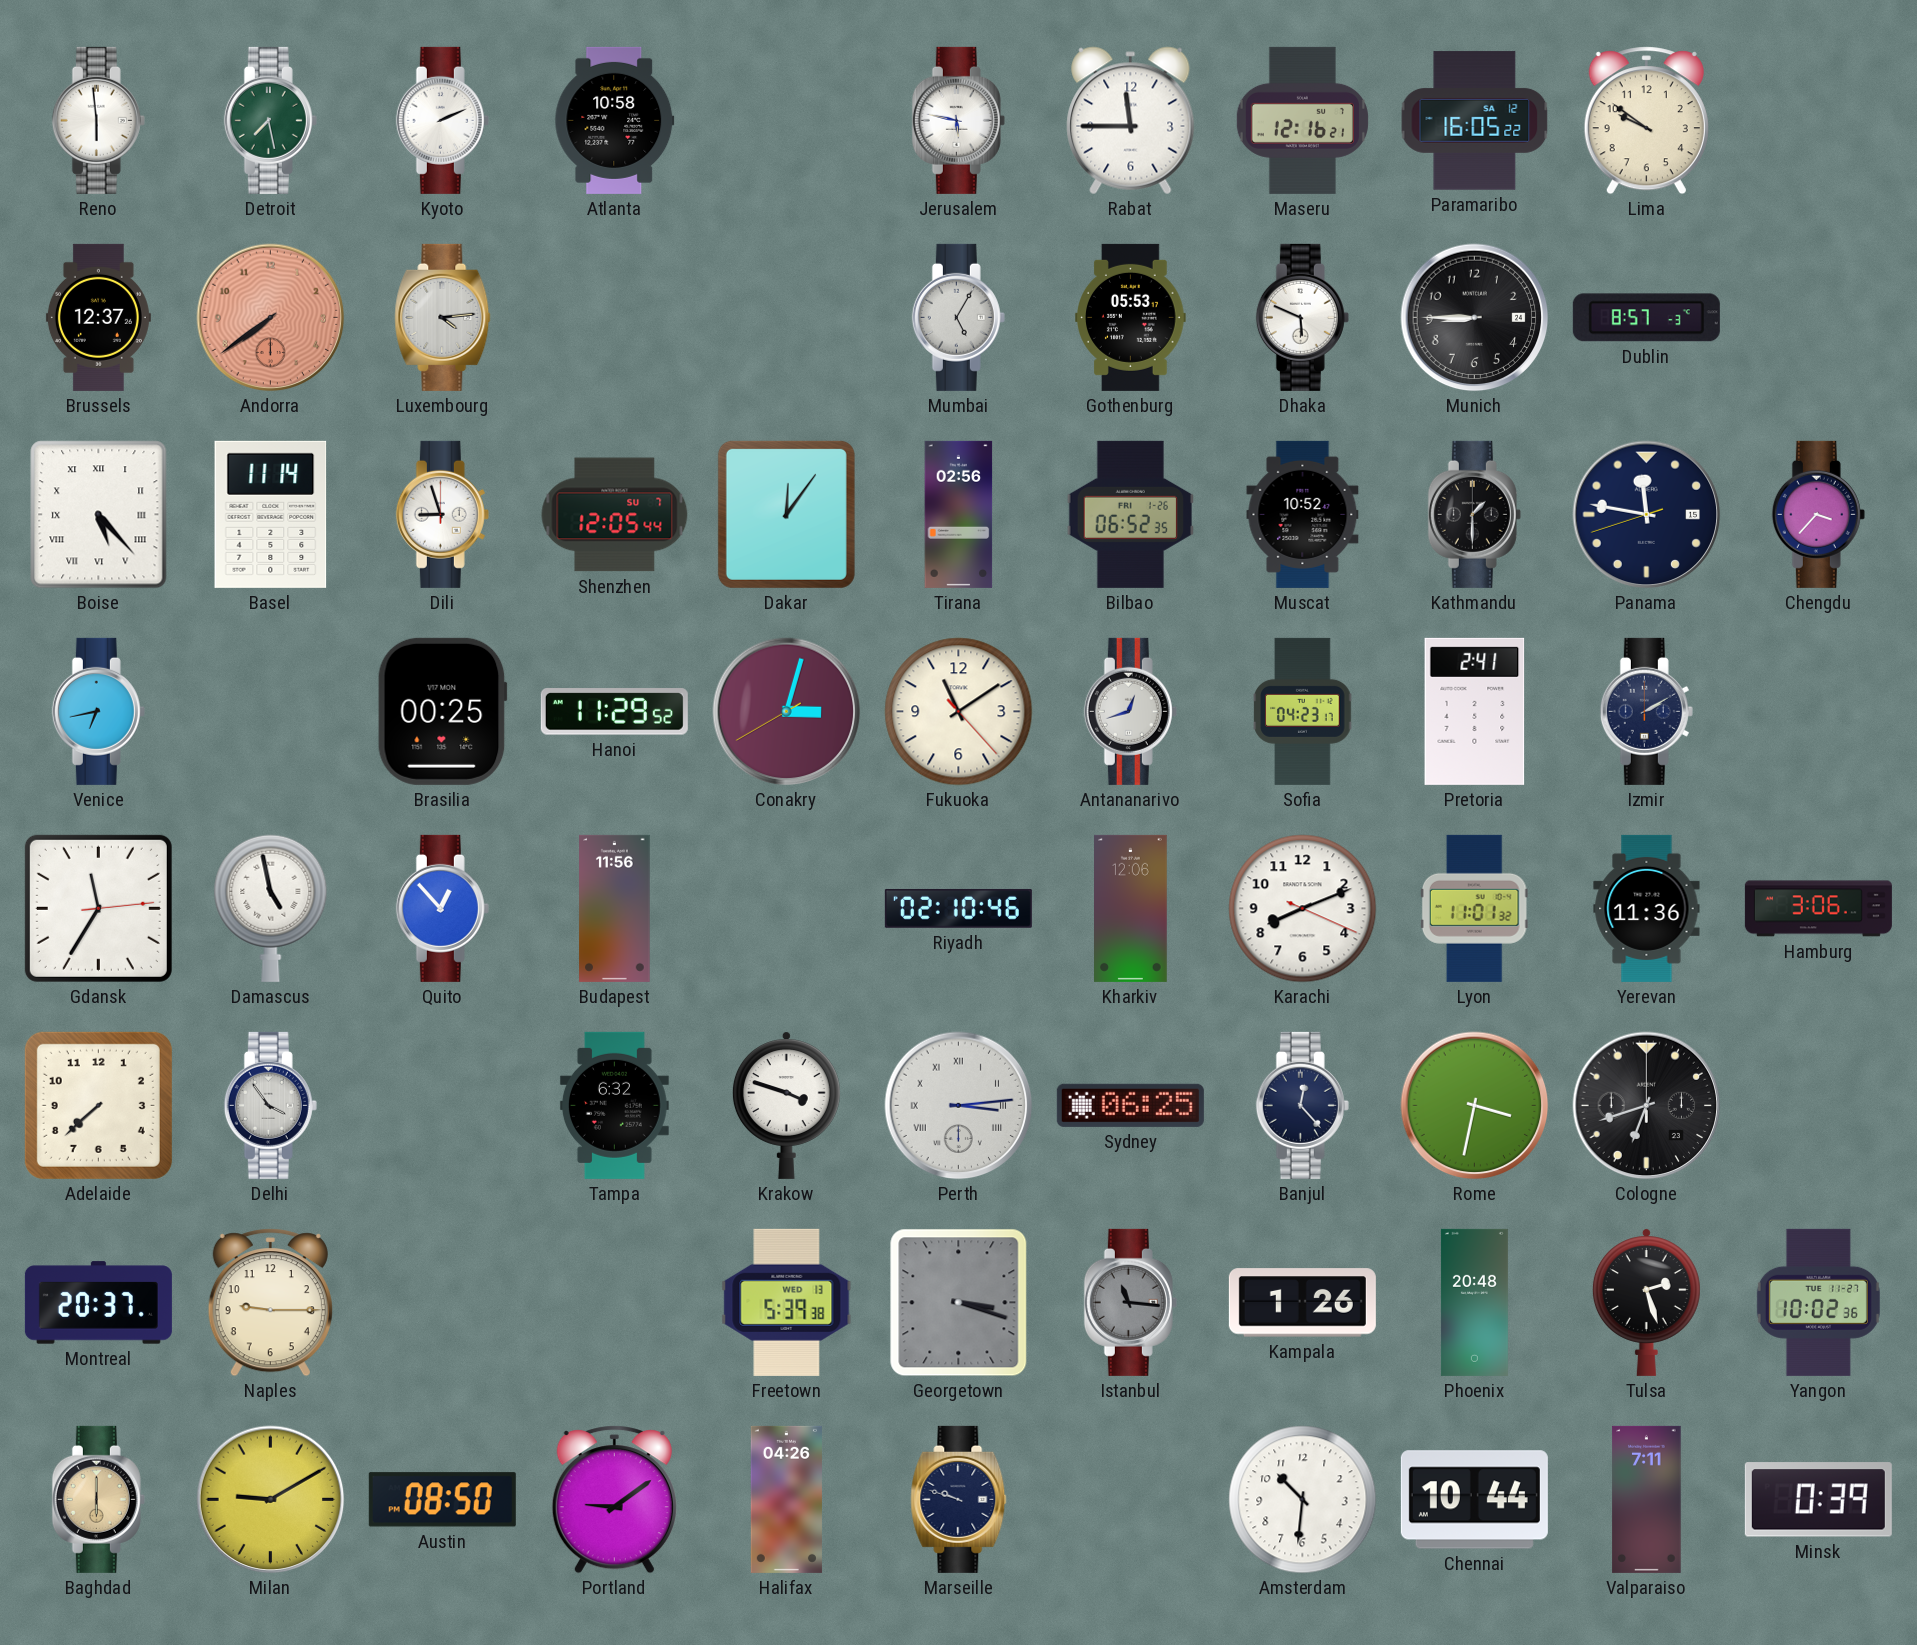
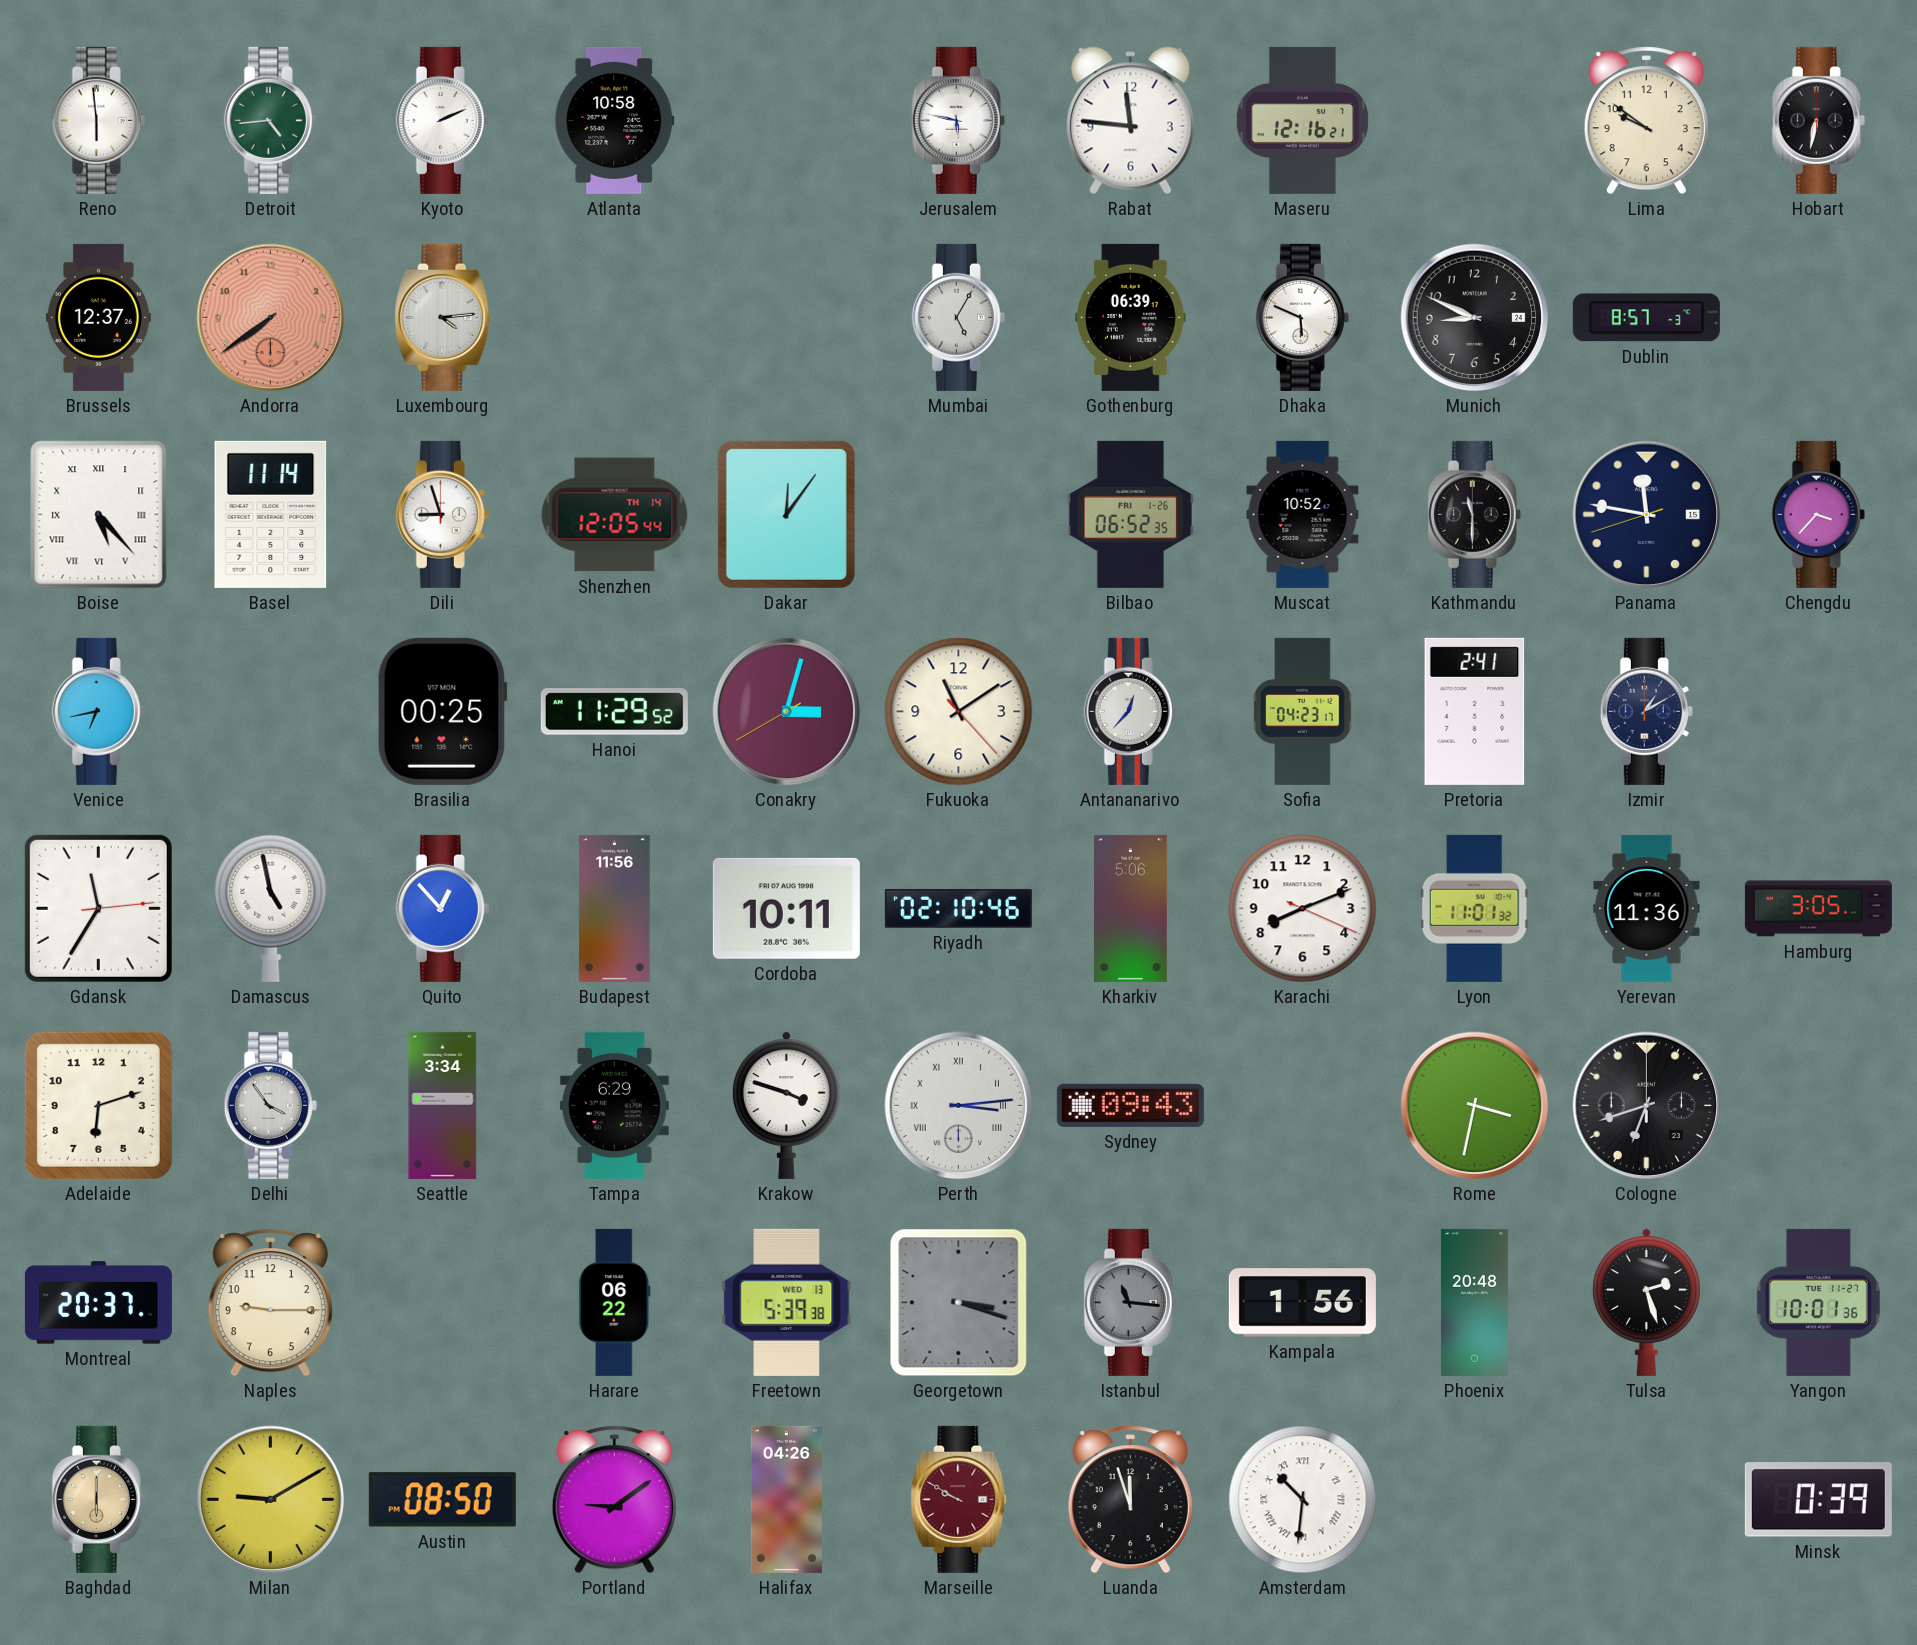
Detroit: 7:28 -> 4:44
Rabat: 11:45 -> 11:46
Paramaribo: 16:05 -> none
Hobart: none -> 6:32
Gothenburg: 05:53 -> 06:39
Munich: 8:45 -> 8:49
Shenzhen date: SU 7 -> TH 14
Tirana: 02:56 -> none
Kathmandu: 1:30 -> 11:30
Antananarivo: 12:42 -> 12:37
Izmir: 2:10 -> 1:10
Cordoba: none -> 10:11
Kharkiv: 12:06 -> 5:06
Hamburg: 3:06 -> 3:05
Adelaide: 7:38 -> 6:12
Seattle: none -> 3:34
Tampa: 6:32 -> 6:29
Sydney: 06:25 -> 09:43
Banjul: 12:23 -> none
Harare: none -> 06:22
Kampala: 1:26 -> 1:56
Yangon: 10:02 -> 10:01
Marseille: 9:48 -> 9:50
Marseille dial: navy -> burgundy
Luanda: none -> 11:57
Amsterdam numerals: Arabic -> Roman
Chennai: 10:44 -> none
Valparaiso: 7:11 -> none
